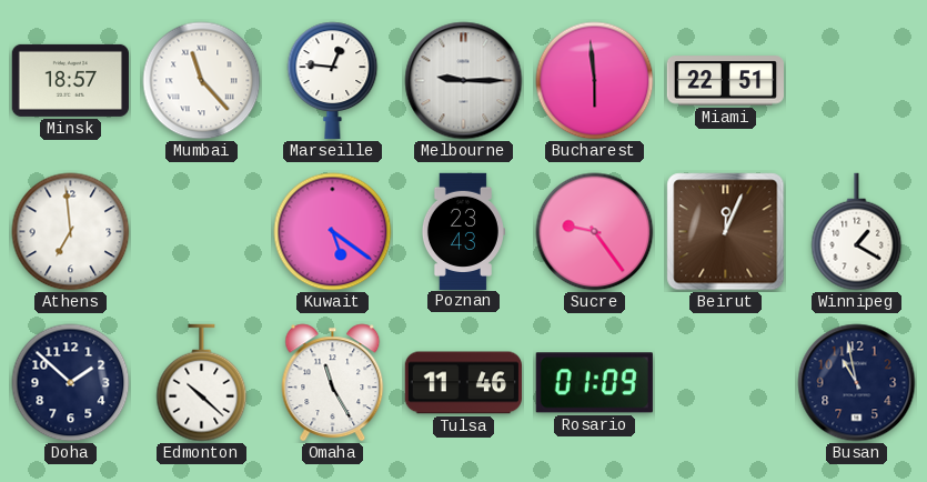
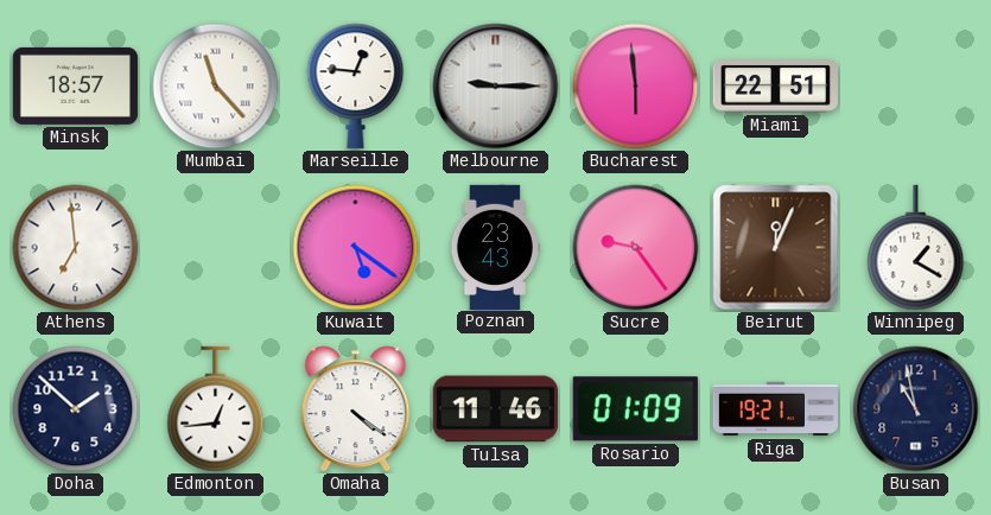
Edmonton: 10:22 -> 12:44
Omaha: 11:25 -> 4:21
Riga: none -> 19:21
